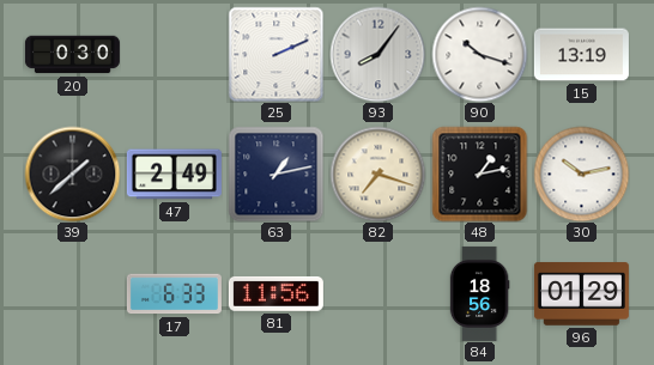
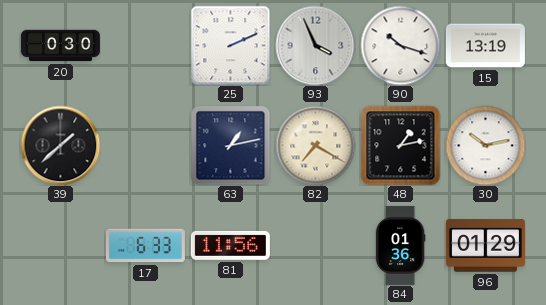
93: 8:06 -> 3:56
47: 2:49 -> none
82: 7:18 -> 7:20
84: 18:56 -> 01:36
